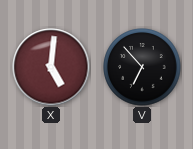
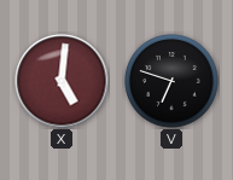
V: 6:53 -> 6:48
